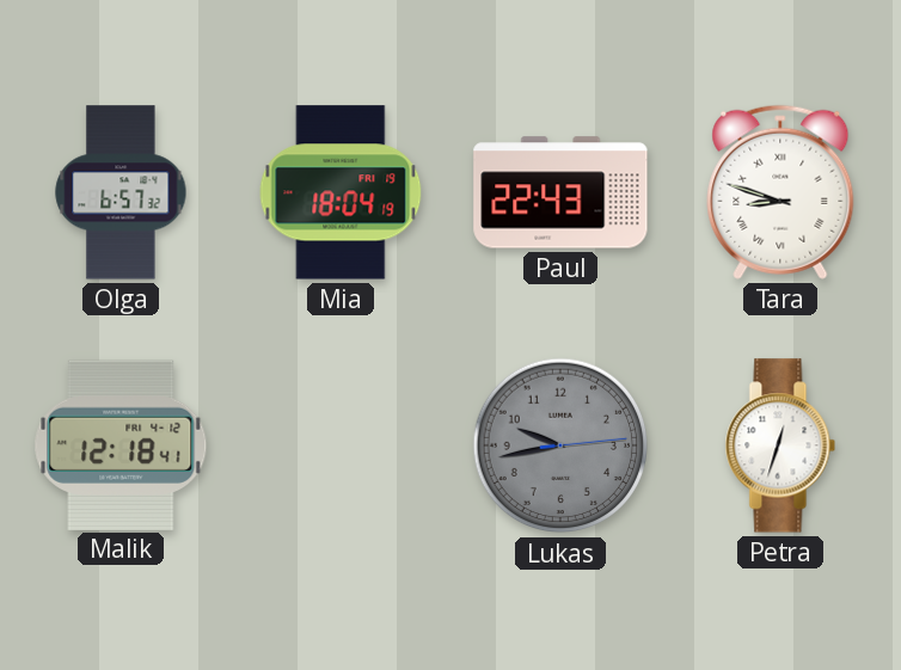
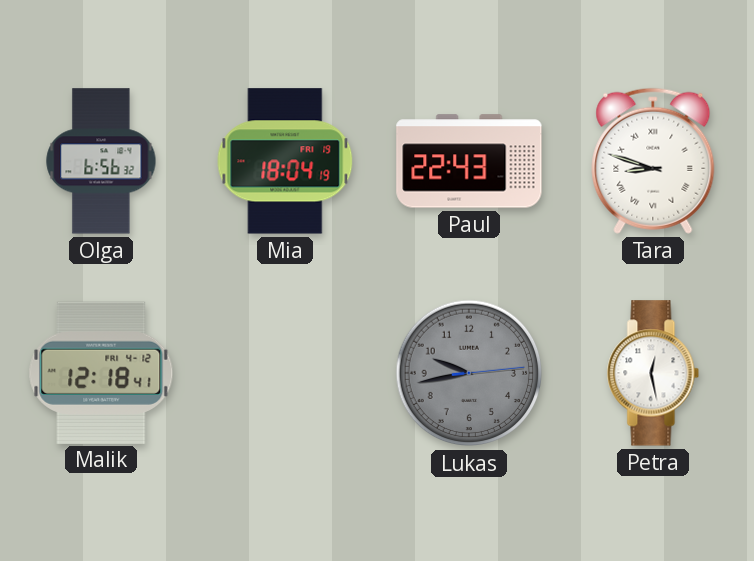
Olga: 6:57 -> 6:56
Petra: 12:33 -> 12:28
